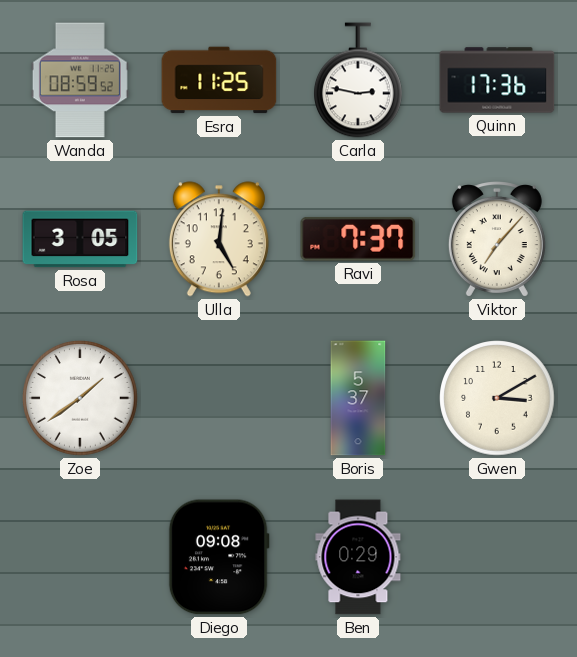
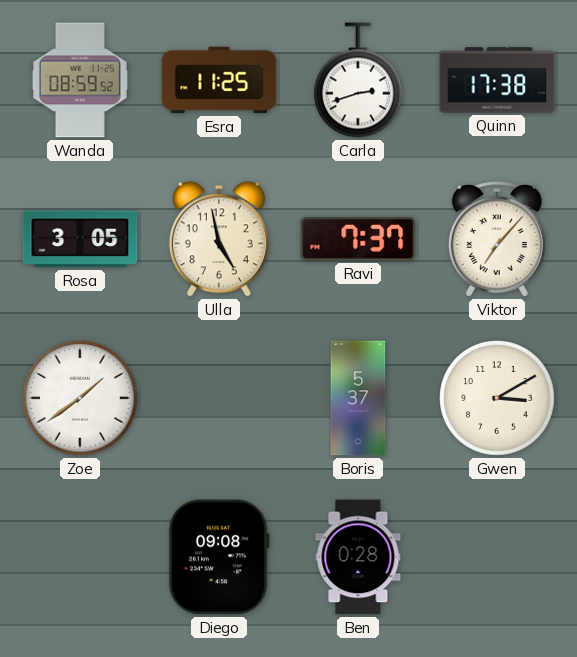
Carla: 2:47 -> 2:42
Quinn: 17:36 -> 17:38
Ulla: 5:01 -> 4:58
Ben: 0:29 -> 0:28
